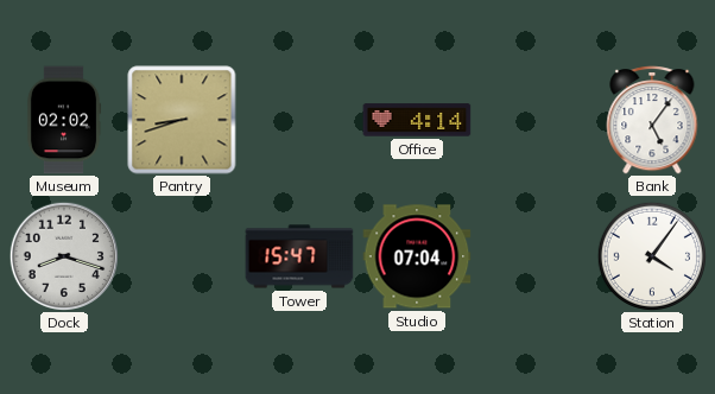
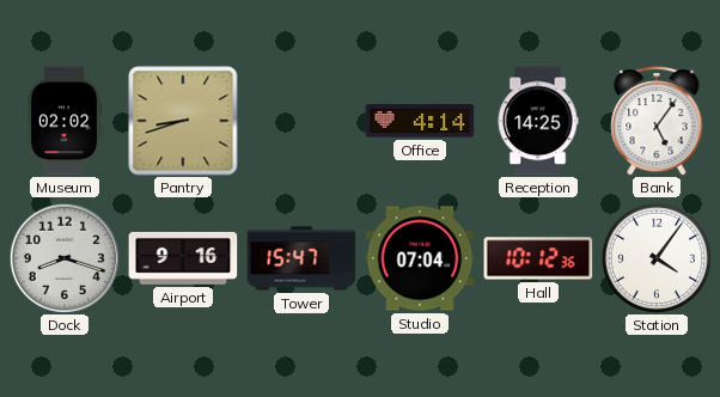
Reception: none -> 14:25
Airport: none -> 9:16
Hall: none -> 10:12
